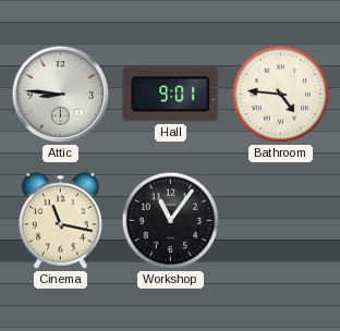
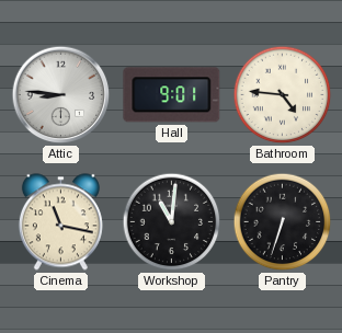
Workshop: 11:06 -> 11:01
Pantry: none -> 6:33
